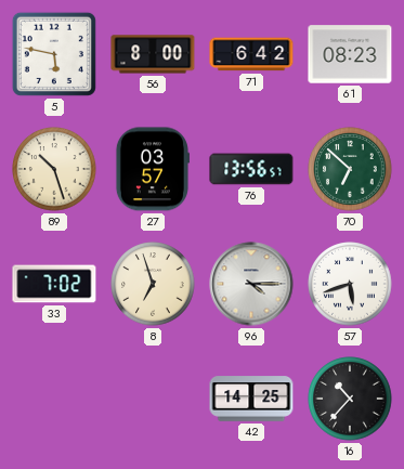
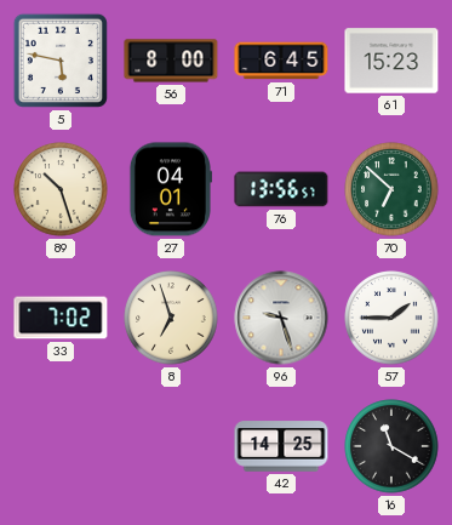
71: 6:42 -> 6:45
61: 08:23 -> 15:23
27: 03:57 -> 04:01
96: 4:15 -> 9:27
57: 5:42 -> 1:45
16: 10:37 -> 11:20
